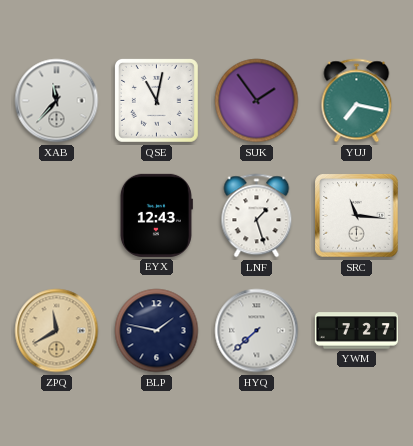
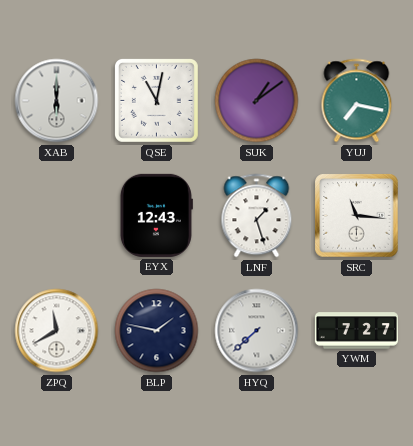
XAB: 11:37 -> 6:00
SUK: 1:54 -> 1:09
ZPQ dial: champagne -> white
